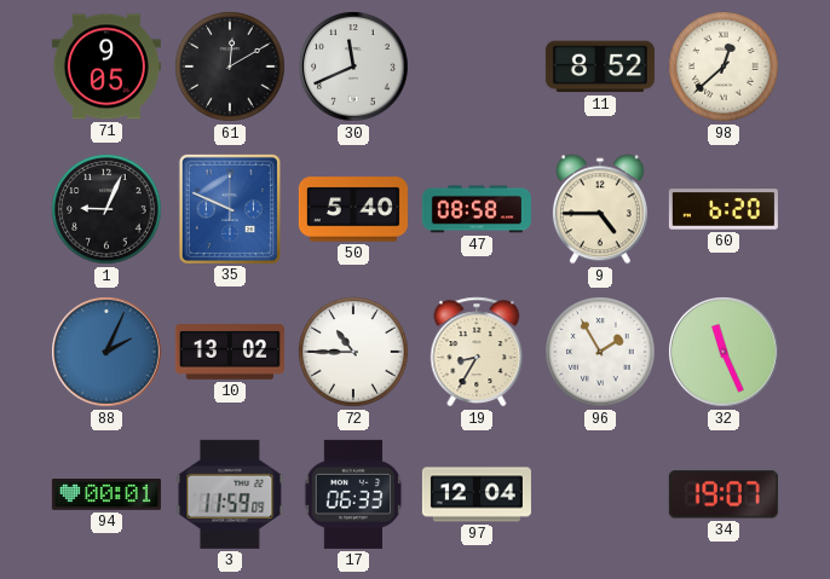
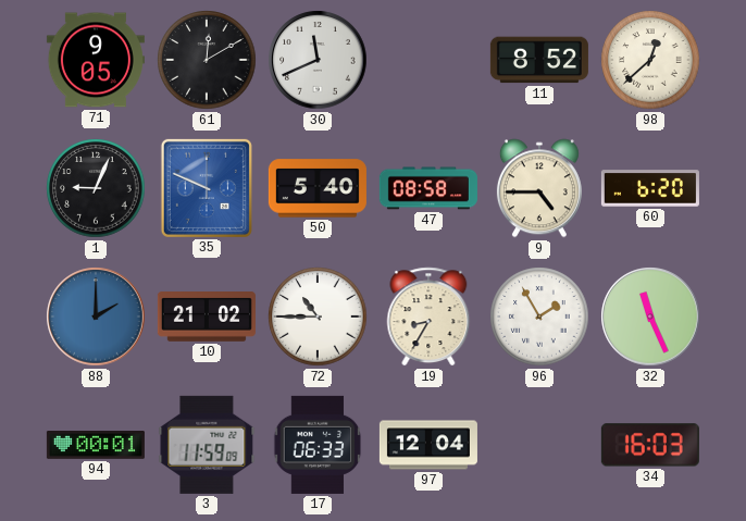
88: 2:04 -> 2:00
10: 13:02 -> 21:02
34: 19:07 -> 16:03
